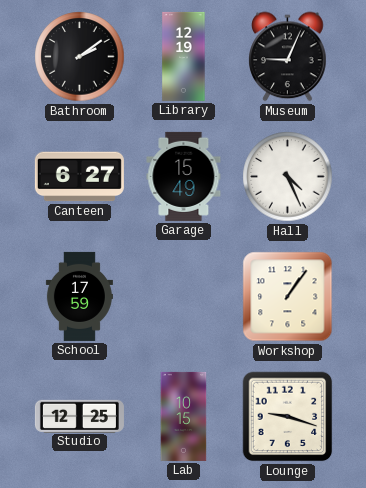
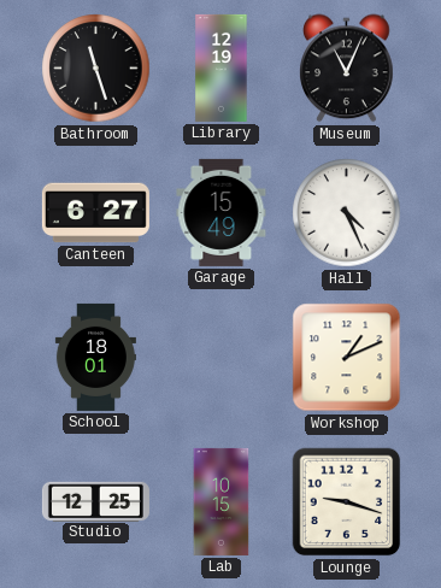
Bathroom: 2:09 -> 11:27
Museum: 9:04 -> 11:04
School: 17:59 -> 18:01
Workshop: 1:06 -> 1:11
